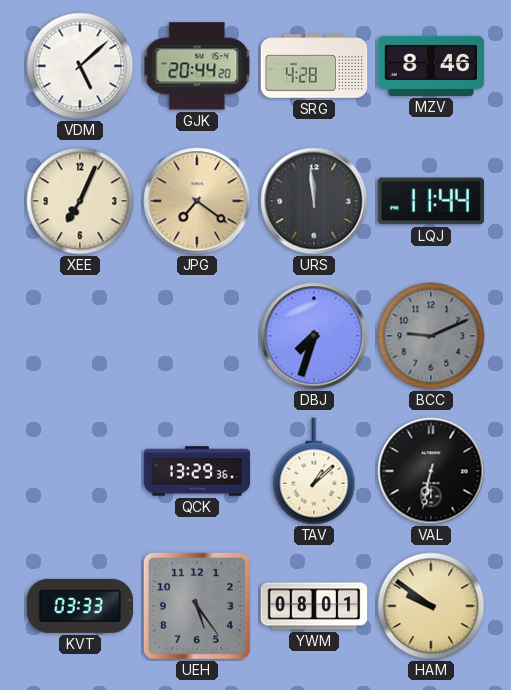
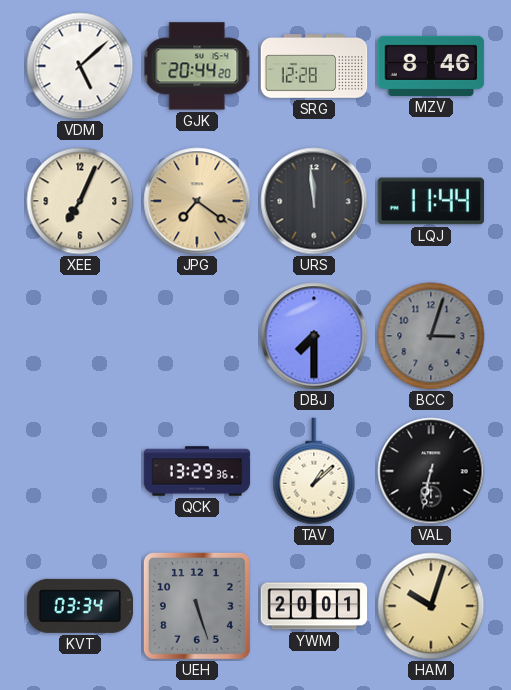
SRG: 4:28 -> 12:28
DBJ: 7:33 -> 7:30
BCC: 9:11 -> 3:03
KVT: 03:33 -> 03:34
UEH: 5:24 -> 5:27
YWM: 08:01 -> 20:01
HAM: 9:51 -> 10:03
